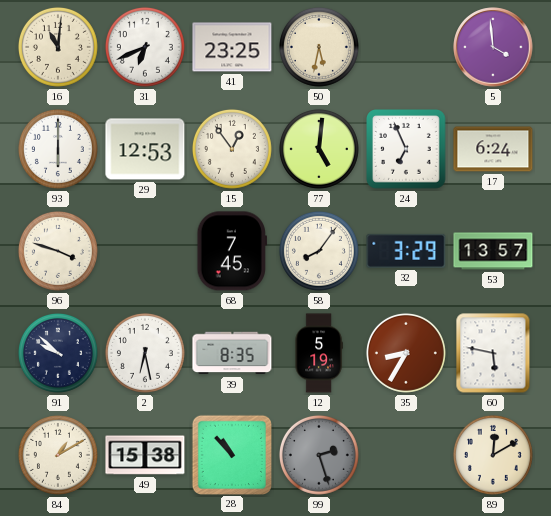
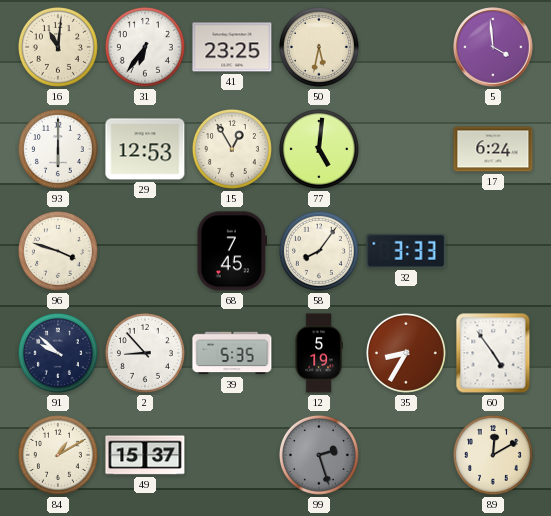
31: 6:41 -> 6:36
15: 12:54 -> 12:55
24: 6:56 -> none
32: 3:29 -> 3:33
53: 13:57 -> none
2: 6:28 -> 8:53
39: 8:35 -> 5:35
60: 5:47 -> 4:54
49: 15:38 -> 15:37
28: 10:53 -> none
